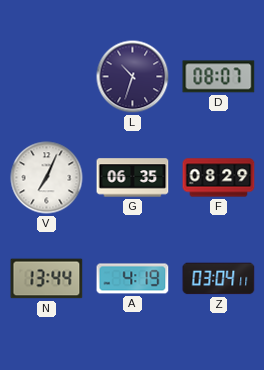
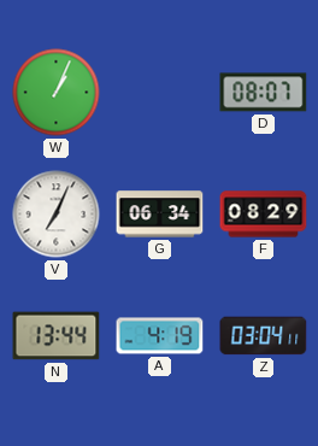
W: none -> 1:04
L: 10:33 -> none
G: 06:35 -> 06:34
